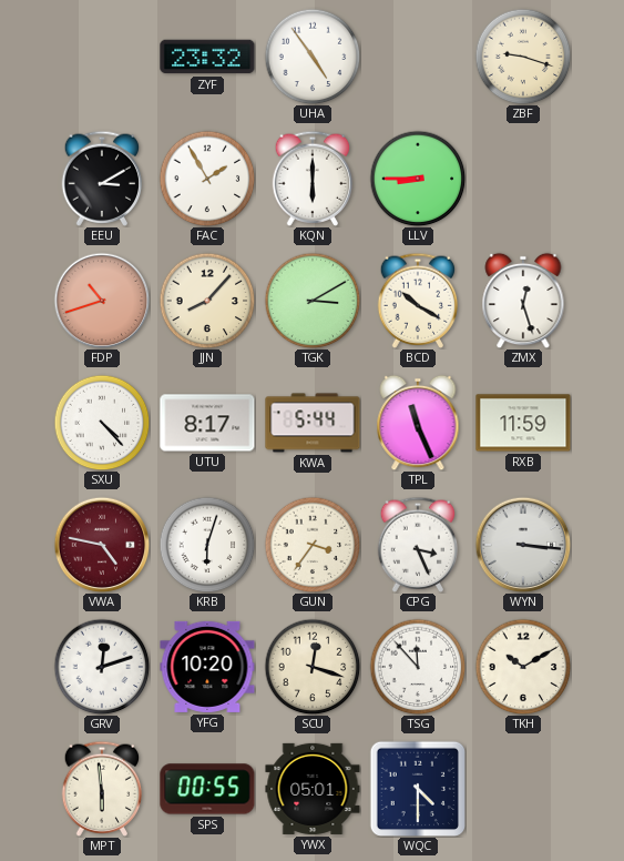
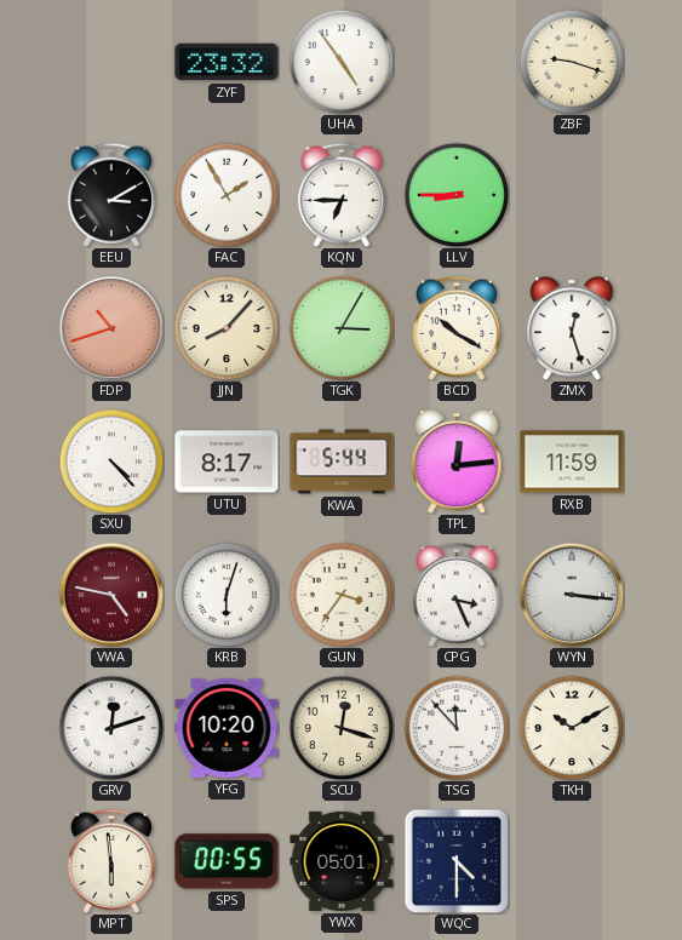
KQN: 6:00 -> 6:45
TGK: 3:10 -> 3:05
TPL: 11:26 -> 12:14
